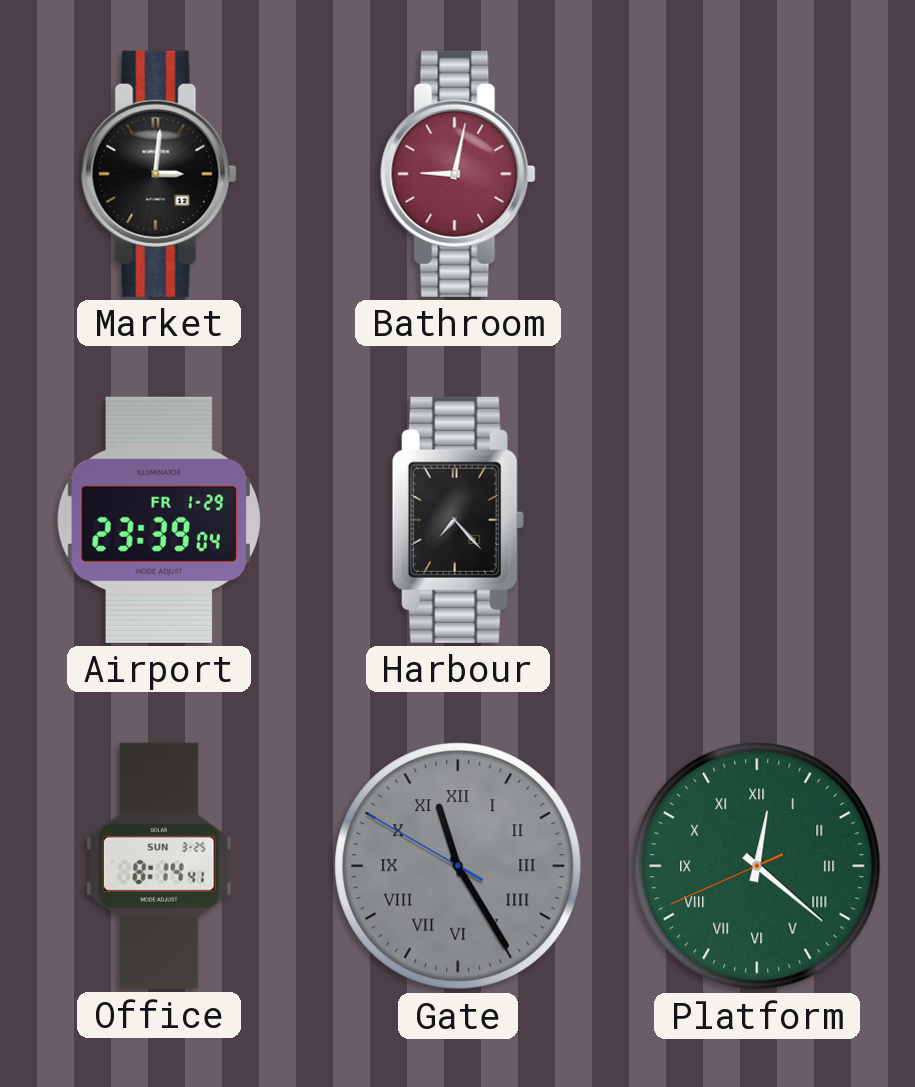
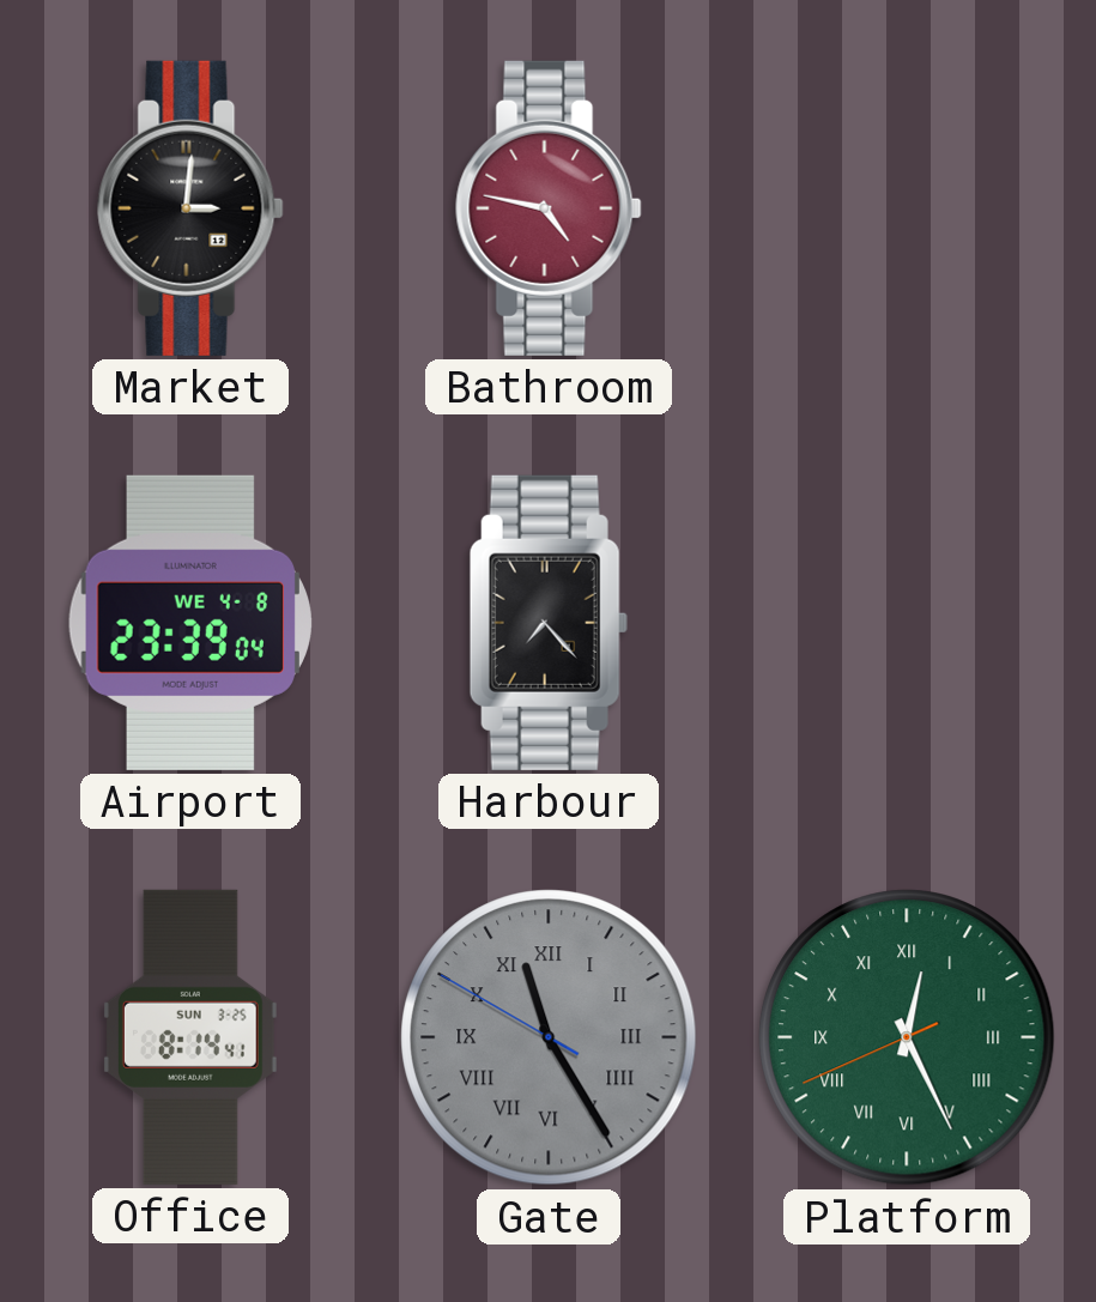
Bathroom: 9:02 -> 4:47
Airport date: FR 1-29 -> WE 4-8
Platform: 12:21 -> 12:25
